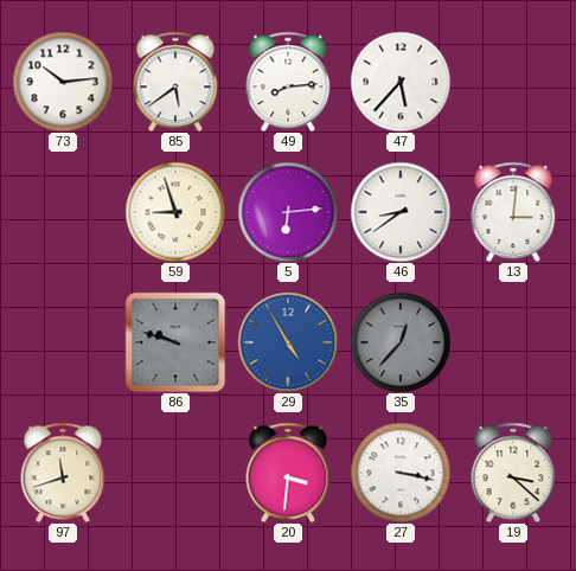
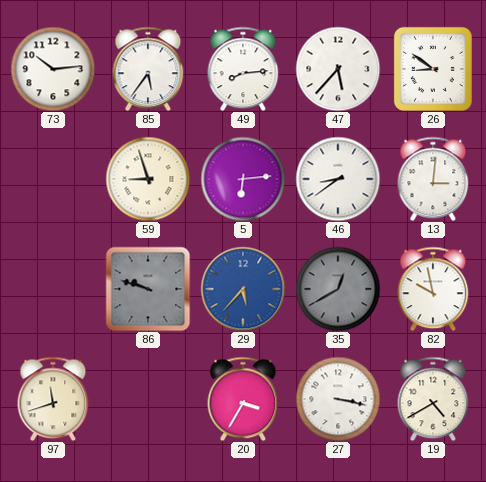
85: 5:39 -> 5:36
26: none -> 8:51
29: 4:55 -> 5:37
35: 12:37 -> 12:40
82: none -> 9:58
20: 3:31 -> 3:35
19: 3:22 -> 4:40
